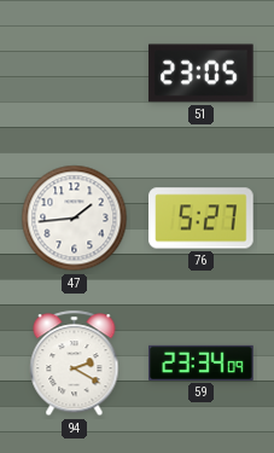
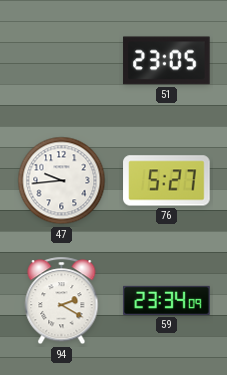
47: 1:44 -> 9:44
